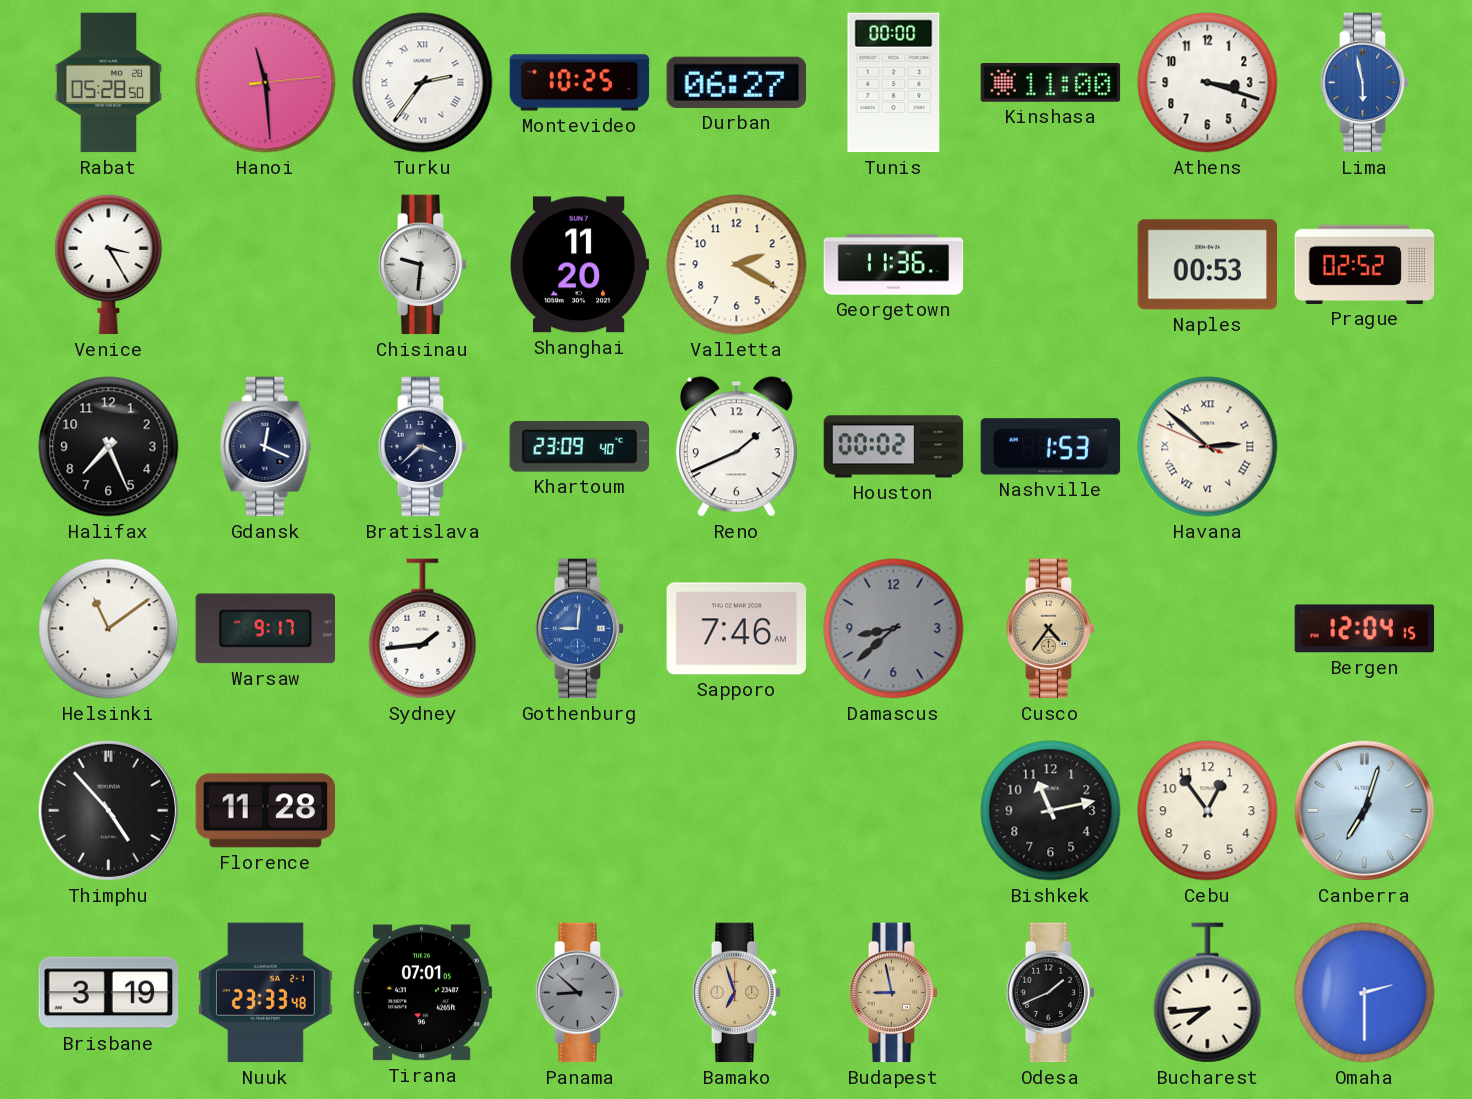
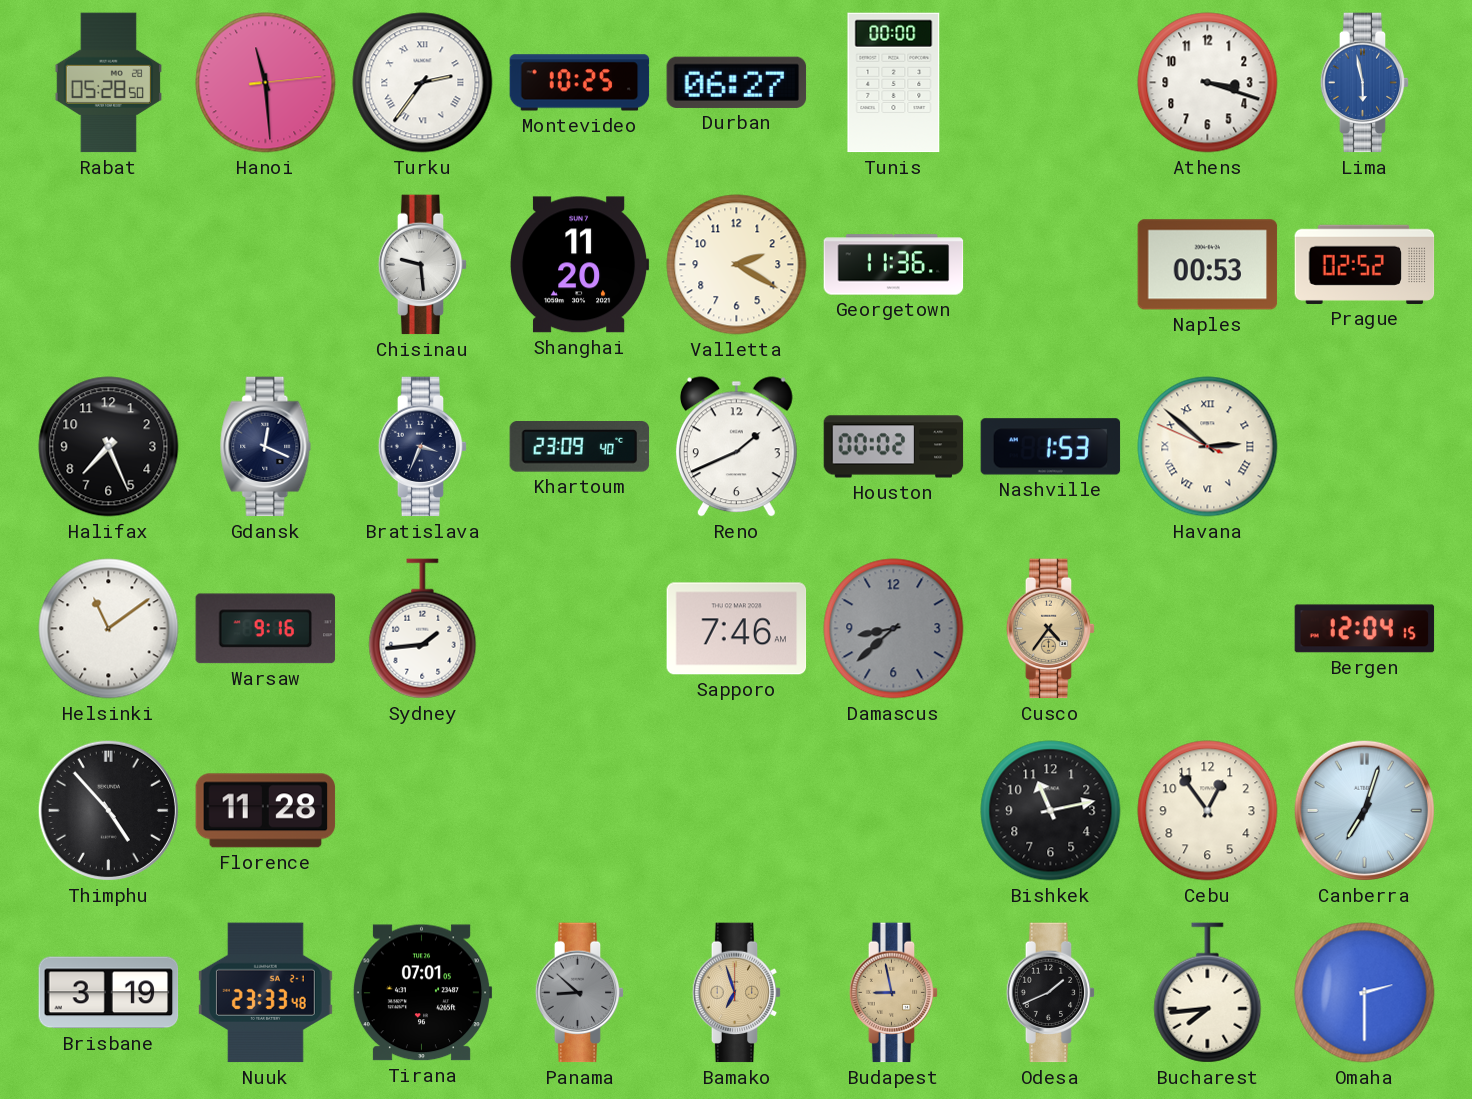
Kinshasa: 11:00 -> none
Venice: 3:25 -> none
Chisinau: 9:31 -> 9:29
Bratislava: 3:38 -> 3:34
Warsaw: 9:17 -> 9:16
Gothenburg: 9:01 -> none
